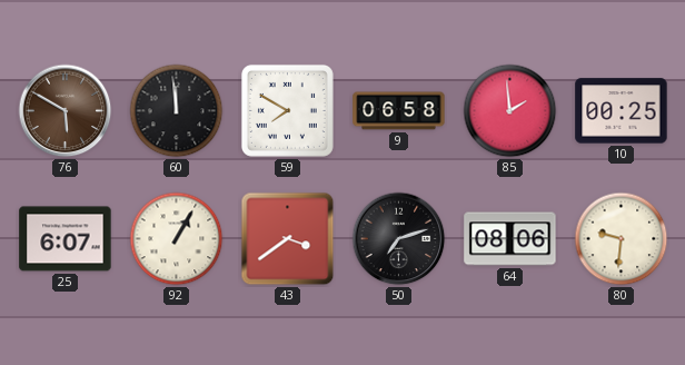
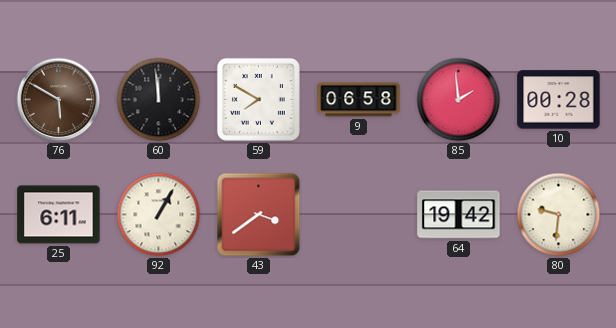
10: 00:25 -> 00:28
25: 6:07 -> 6:11
50: 7:12 -> none
64: 08:06 -> 19:42
